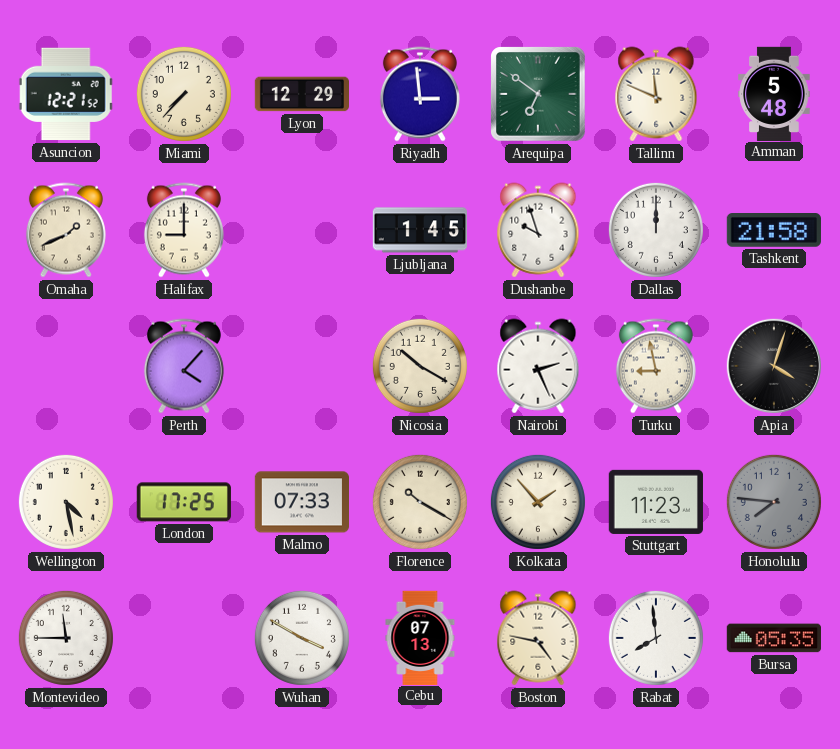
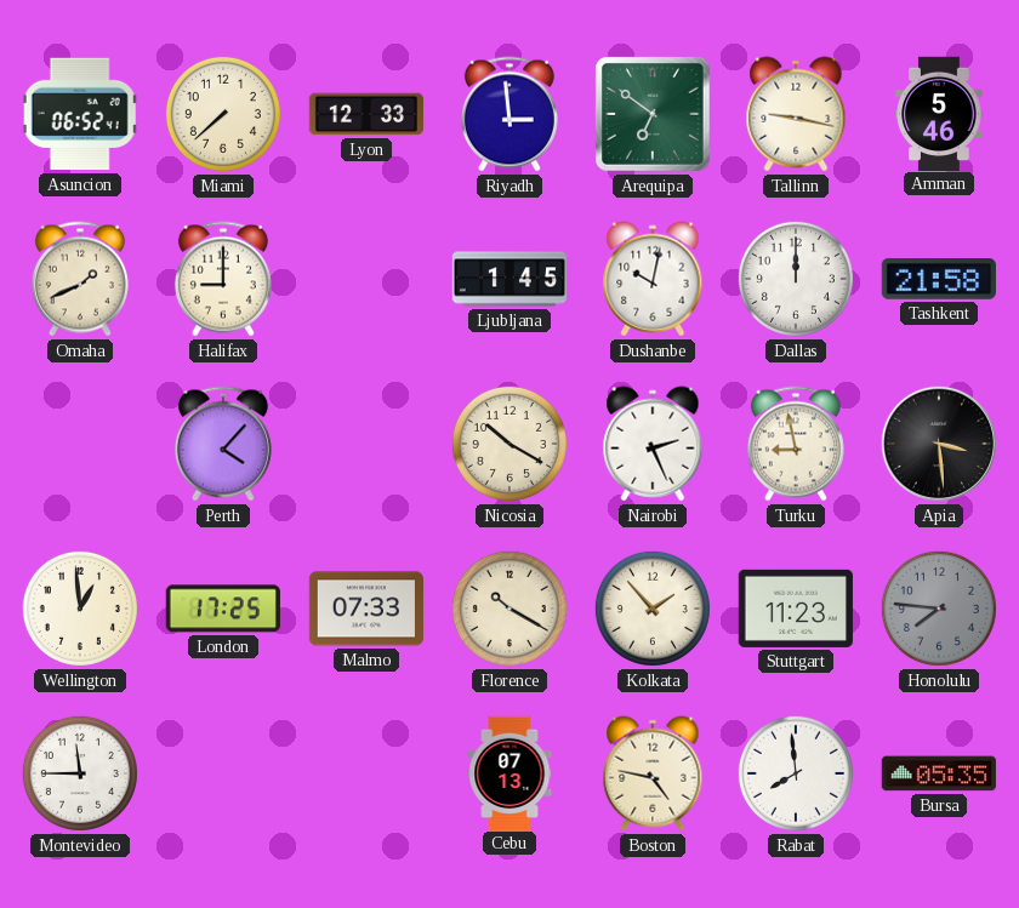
Asuncion: 12:21 -> 06:52
Miami: 7:37 -> 7:38
Lyon: 12:29 -> 12:33
Tallinn: 11:49 -> 9:17
Amman: 5:48 -> 5:46
Dushanbe: 9:57 -> 10:02
Apia: 4:03 -> 3:29
Wellington: 4:28 -> 12:59
Wuhan: 3:50 -> none
